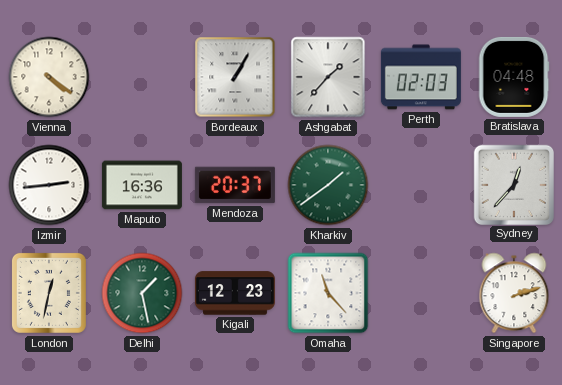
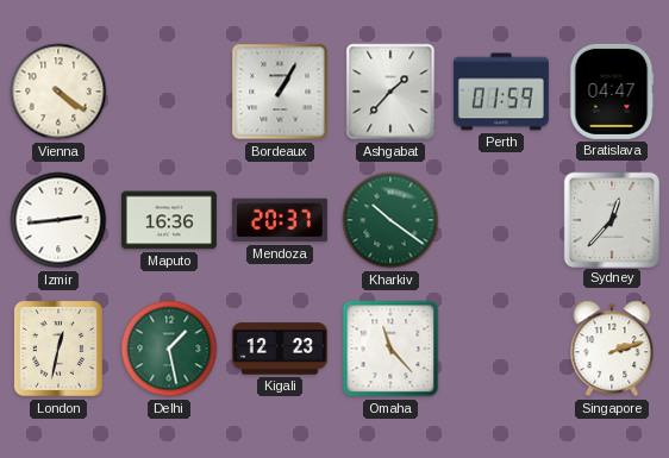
Perth: 02:03 -> 01:59
Bratislava: 04:48 -> 04:47
Kharkiv: 1:39 -> 10:21
